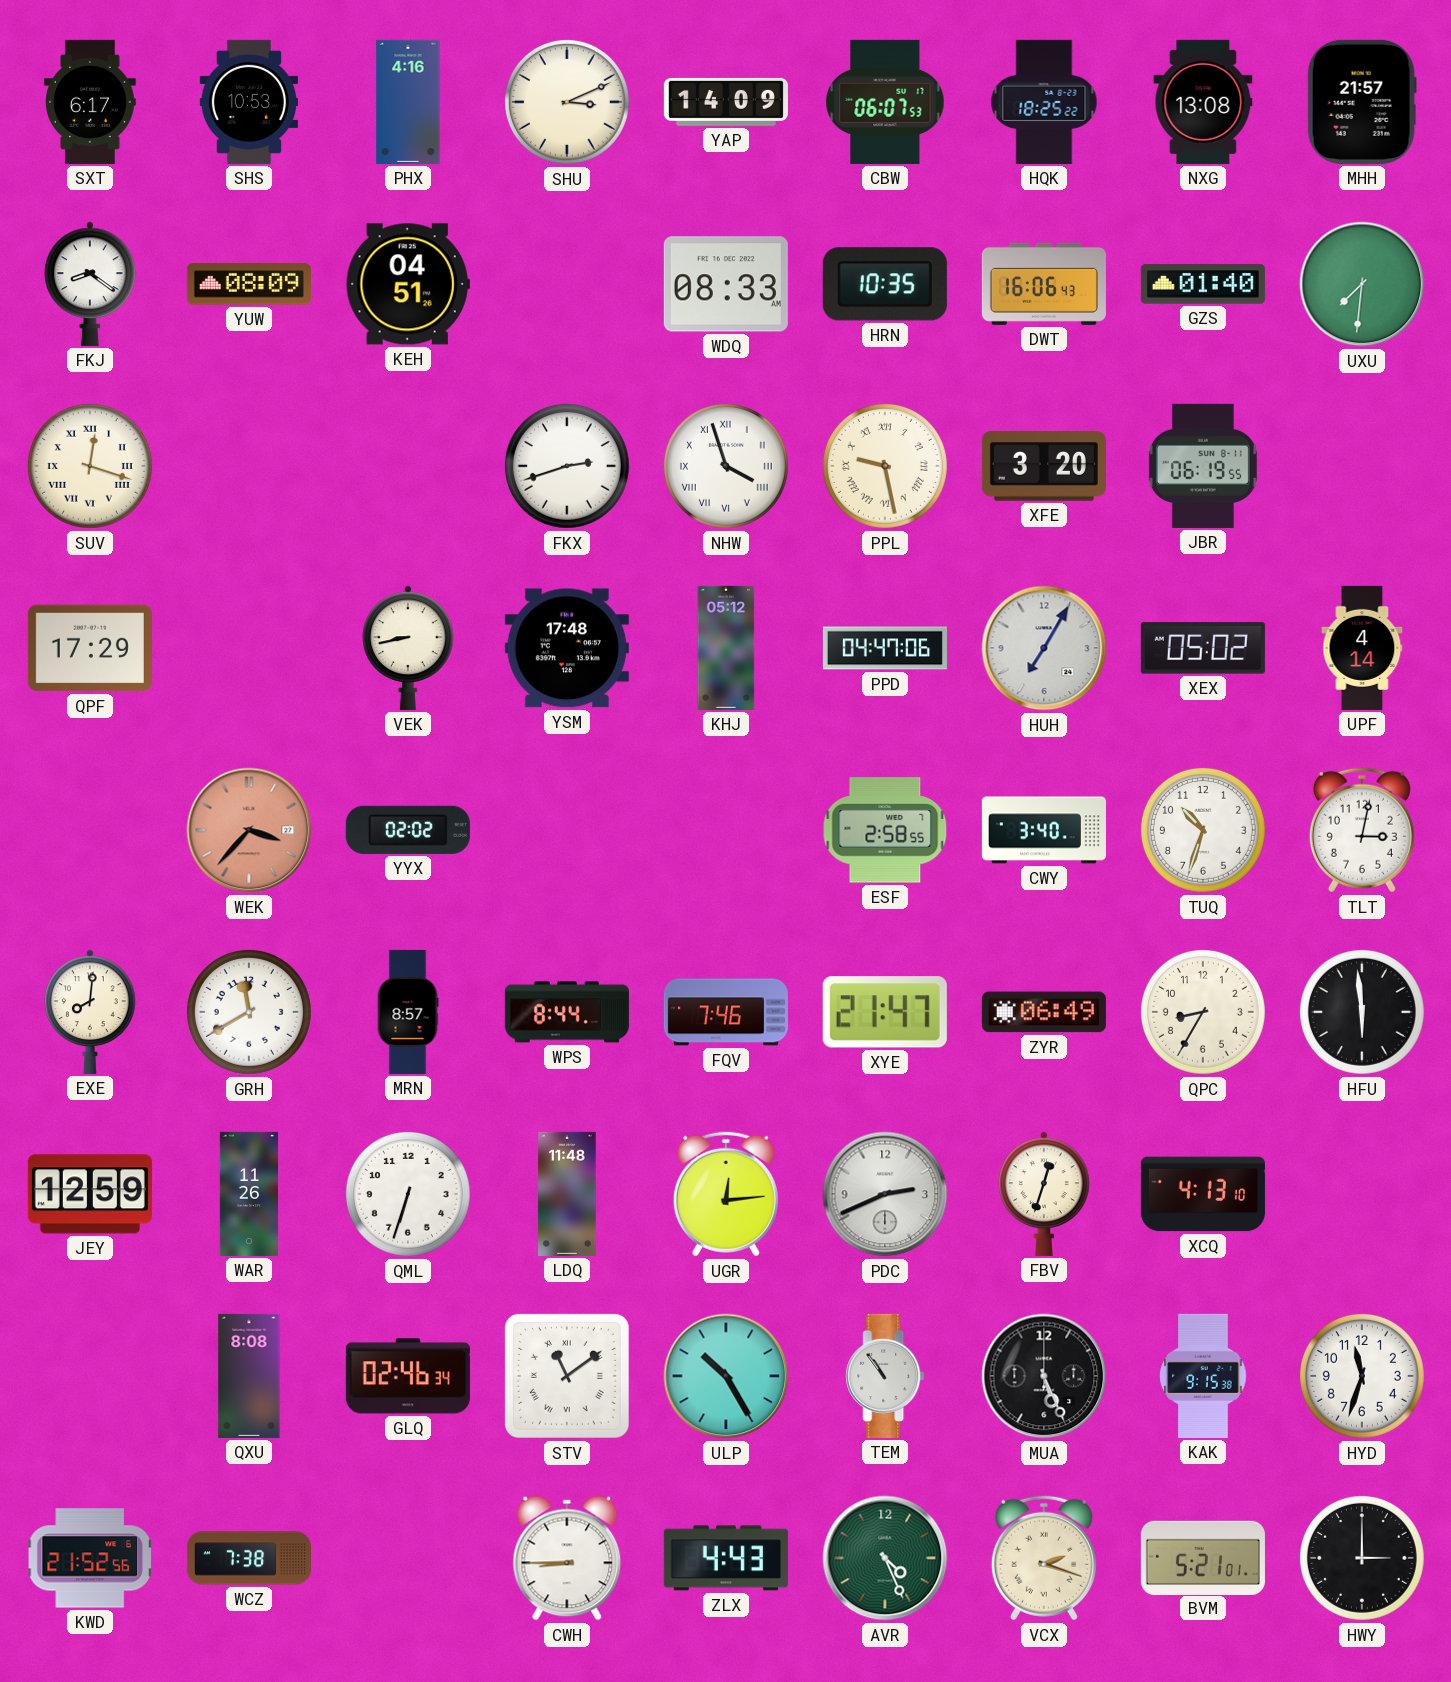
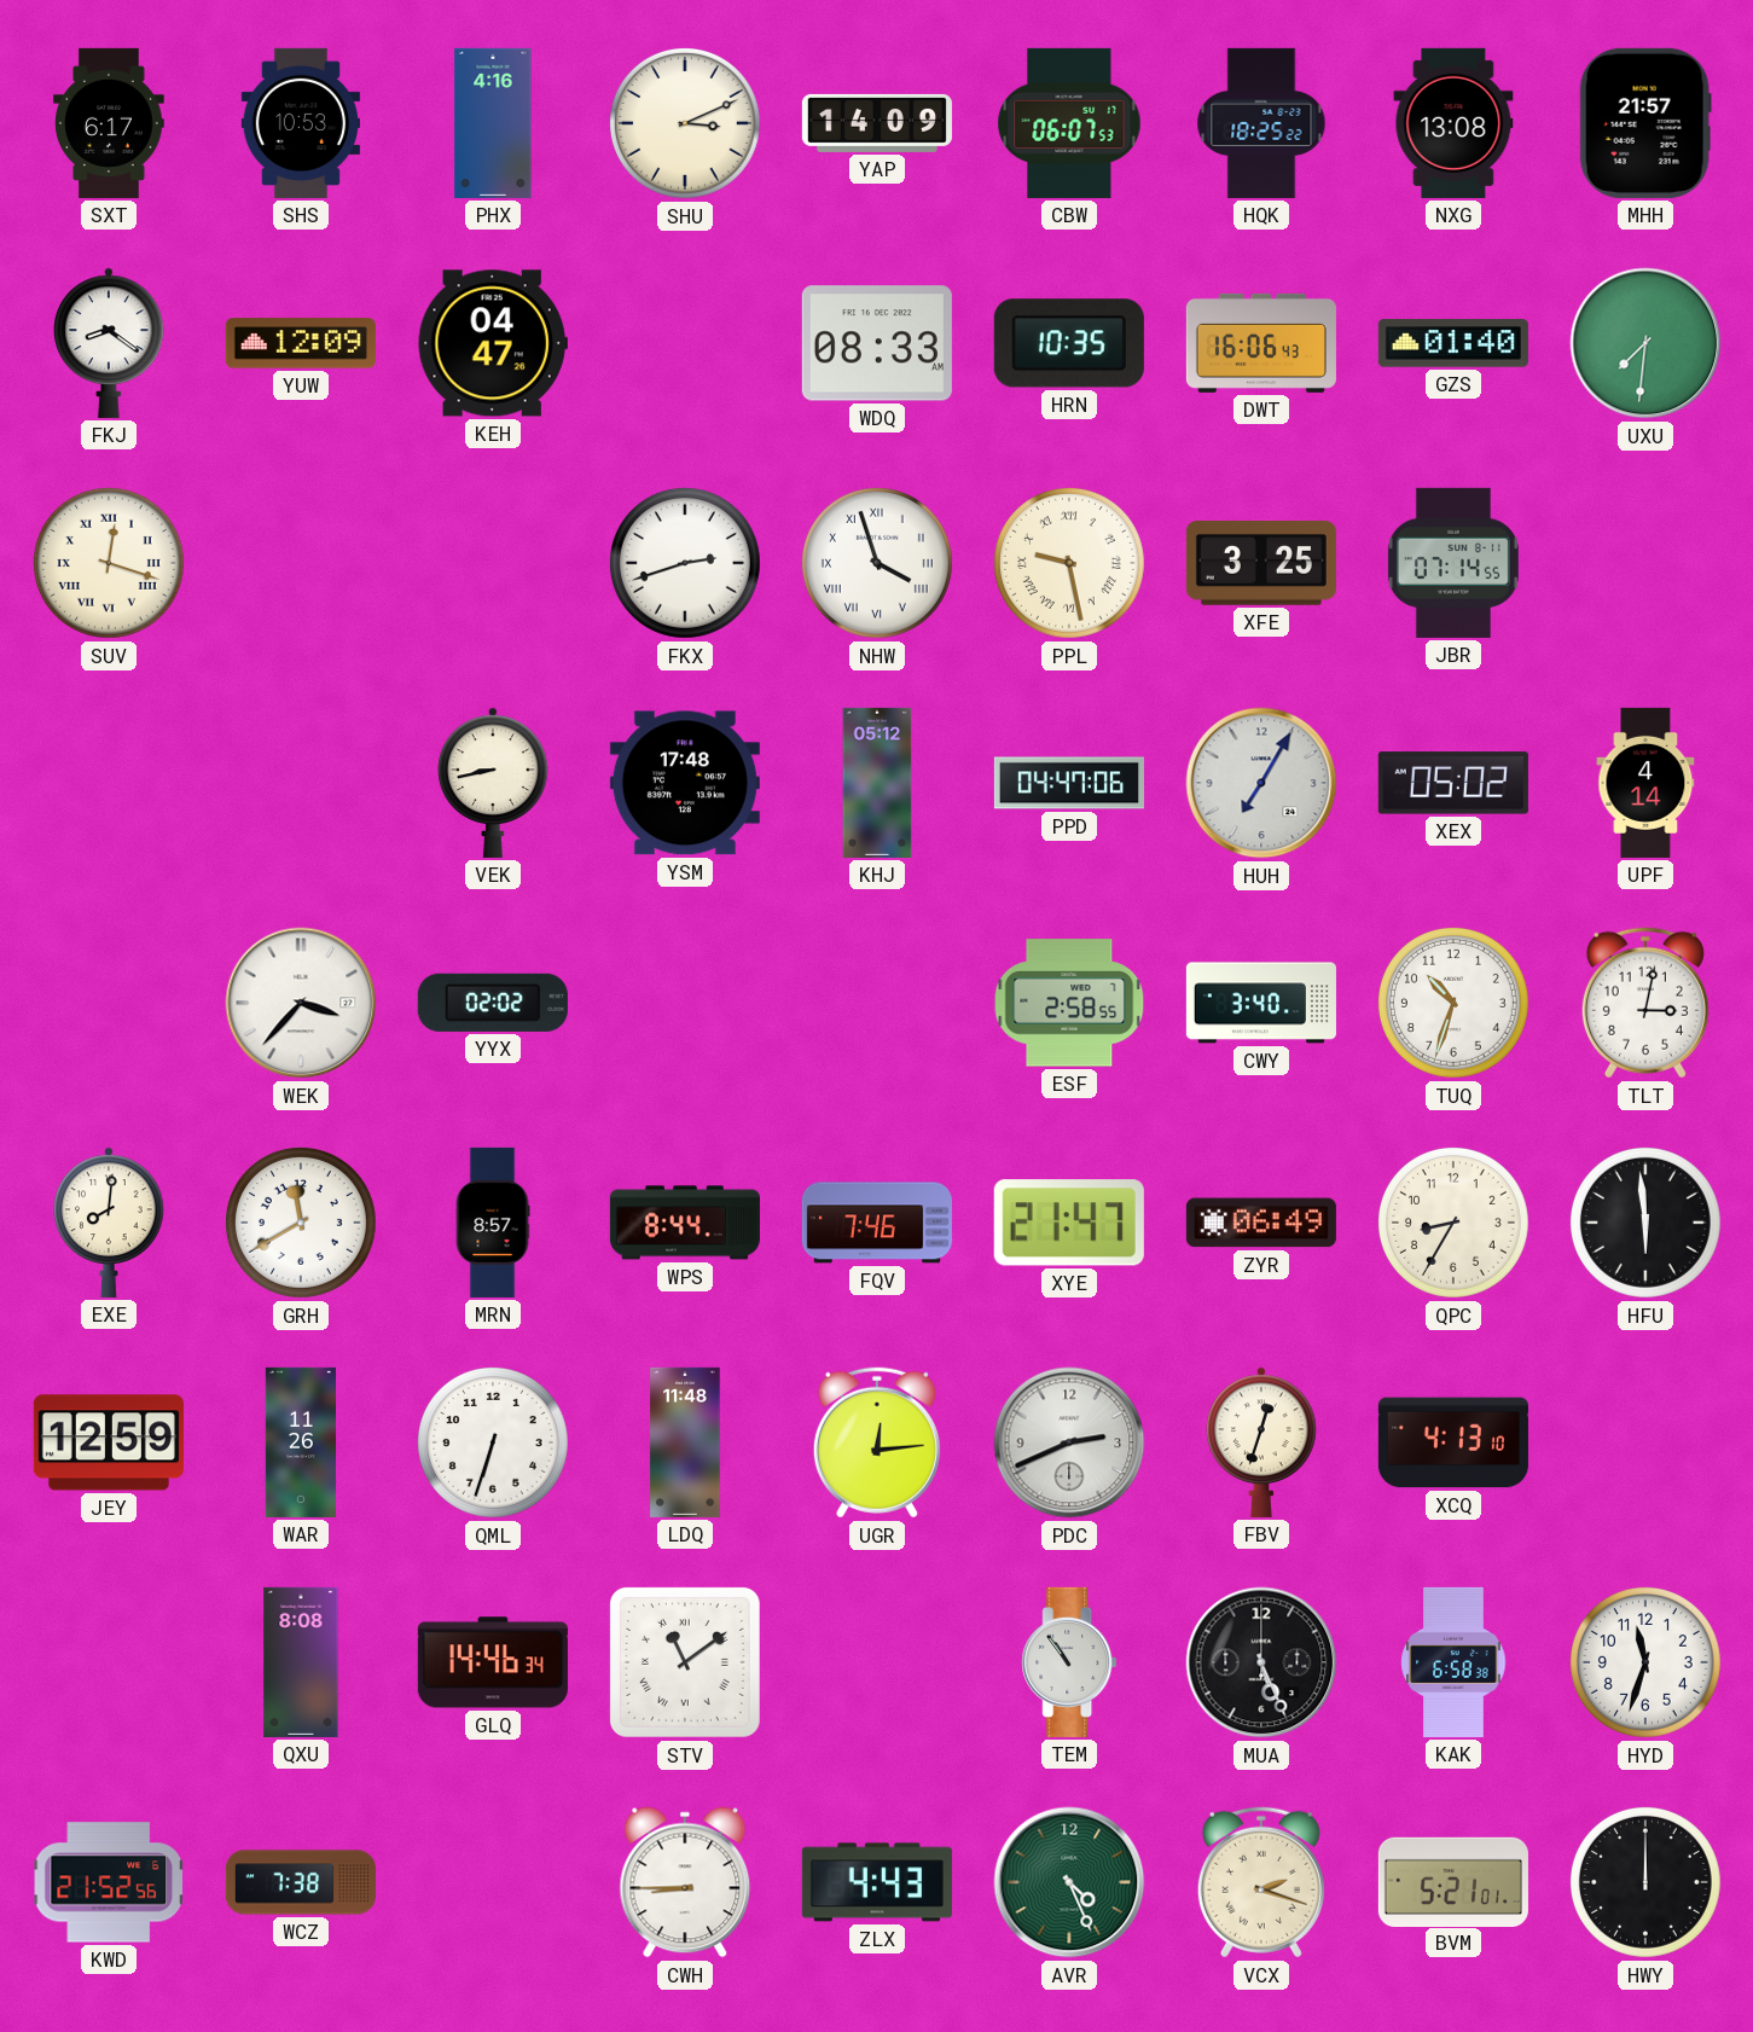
YUW: 08:09 -> 12:09
KEH: 04:51 -> 04:47
XFE: 3:20 -> 3:25
JBR: 06:19 -> 07:14
QPF: 17:29 -> none
WEK dial: salmon -> white
GLQ: 02:46 -> 14:46
ULP: 10:25 -> none
KAK: 9:15 -> 6:58
HWY: 3:00 -> 12:00
